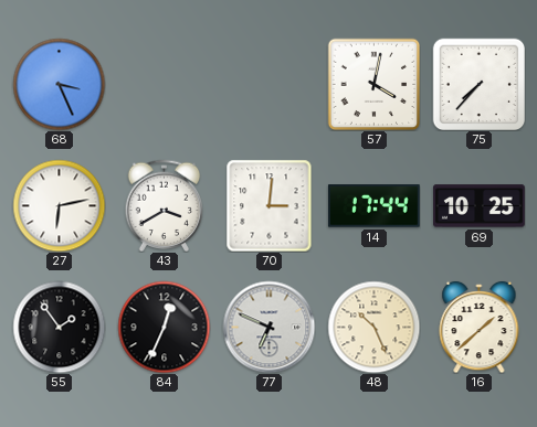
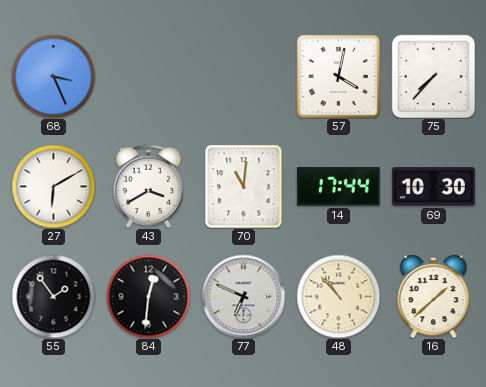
27: 6:13 -> 6:10
70: 3:01 -> 11:01
69: 10:25 -> 10:30
84: 12:34 -> 12:31
48: 10:26 -> 10:53
